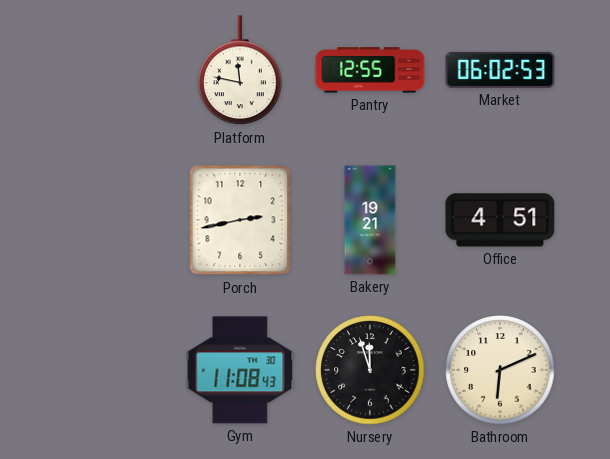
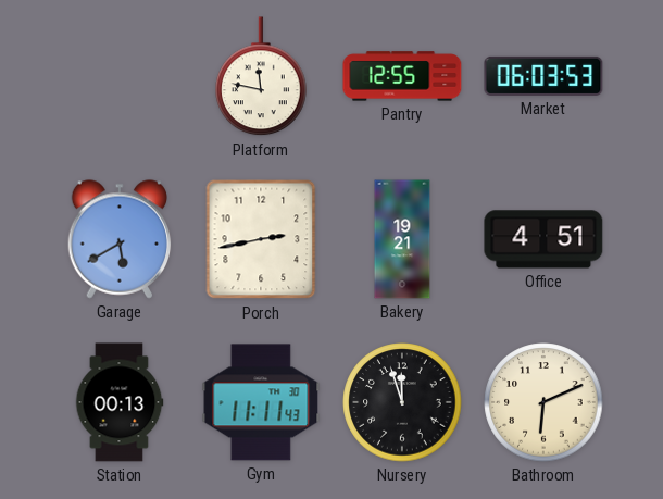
Market: 06:02 -> 06:03
Garage: none -> 5:40
Station: none -> 00:13
Gym: 11:08 -> 11:11
